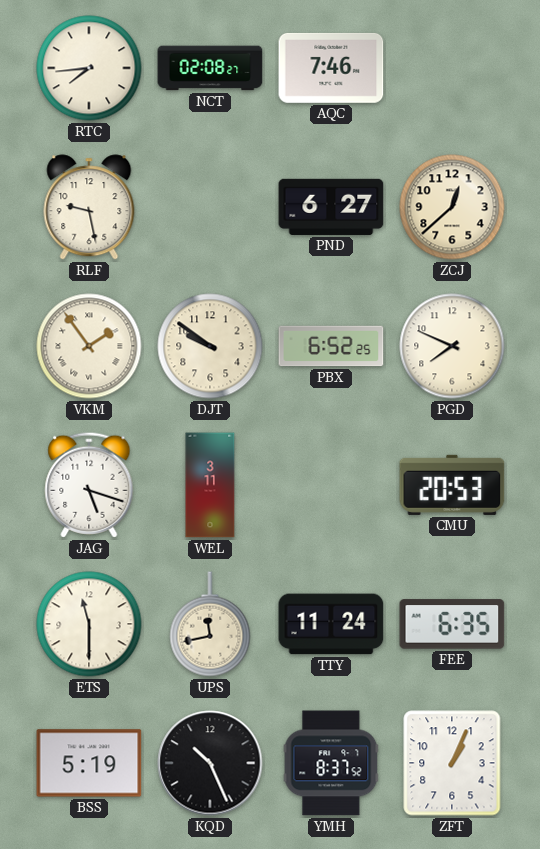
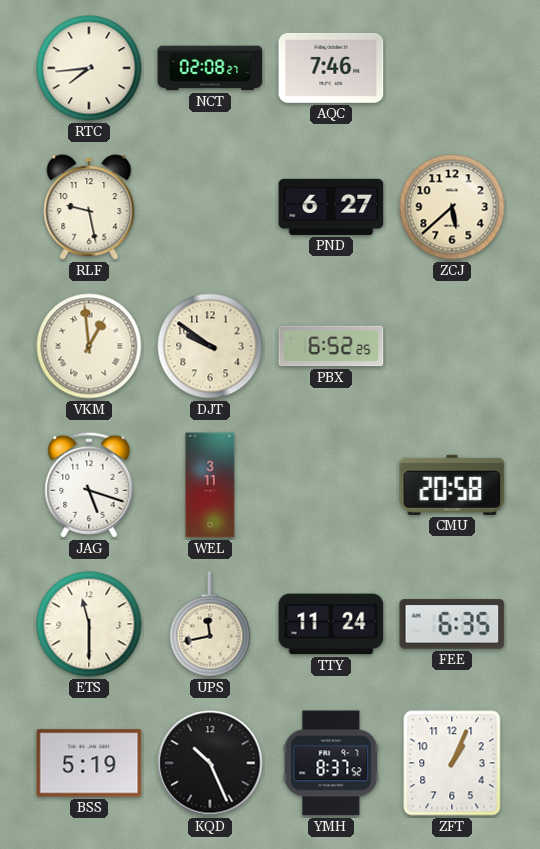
ZCJ: 12:38 -> 5:38
VKM: 1:54 -> 12:59
PGD: 7:49 -> none
CMU: 20:53 -> 20:58
